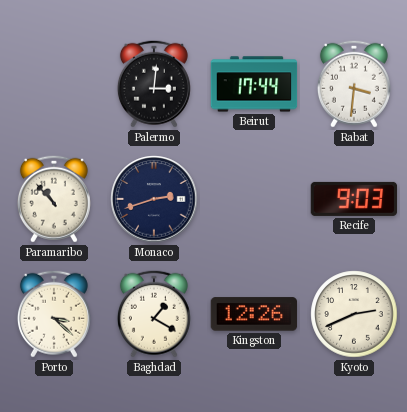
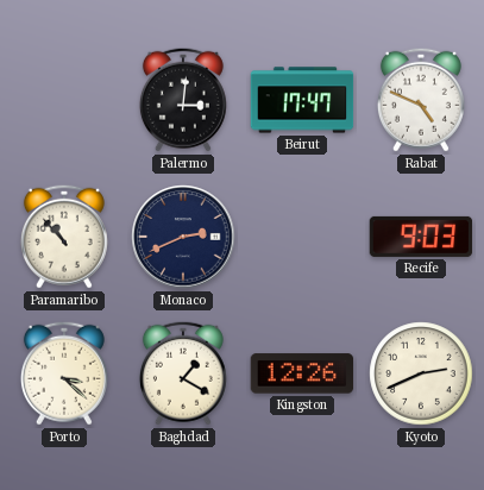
Beirut: 17:44 -> 17:47
Rabat: 3:31 -> 4:49
Monaco: 2:42 -> 2:41
